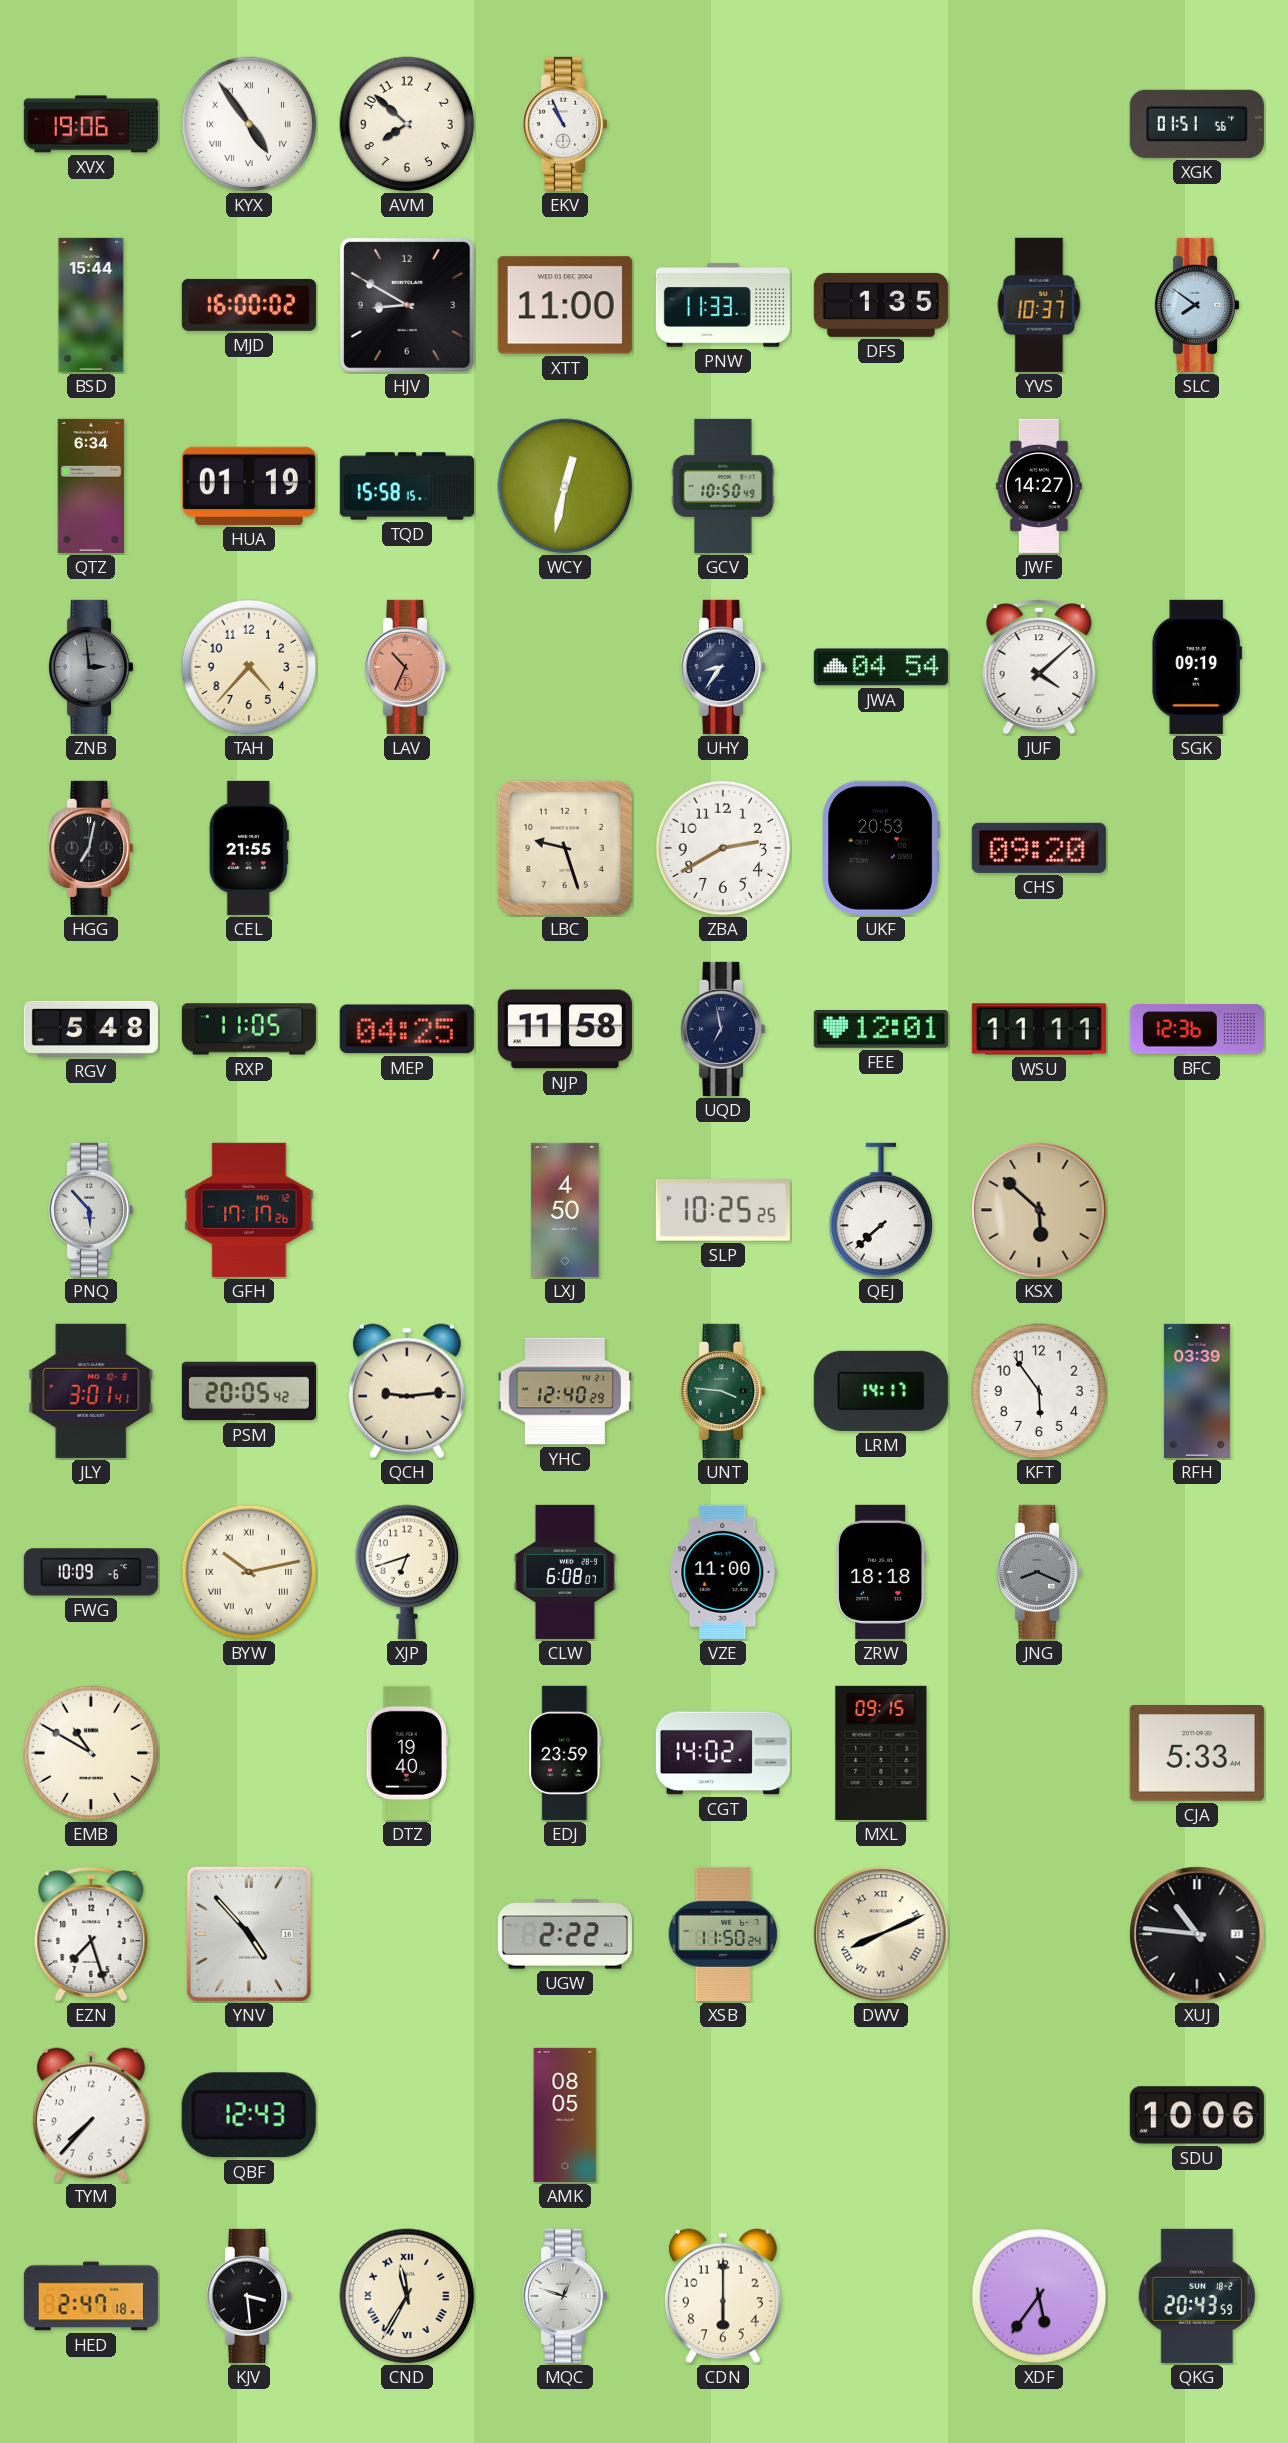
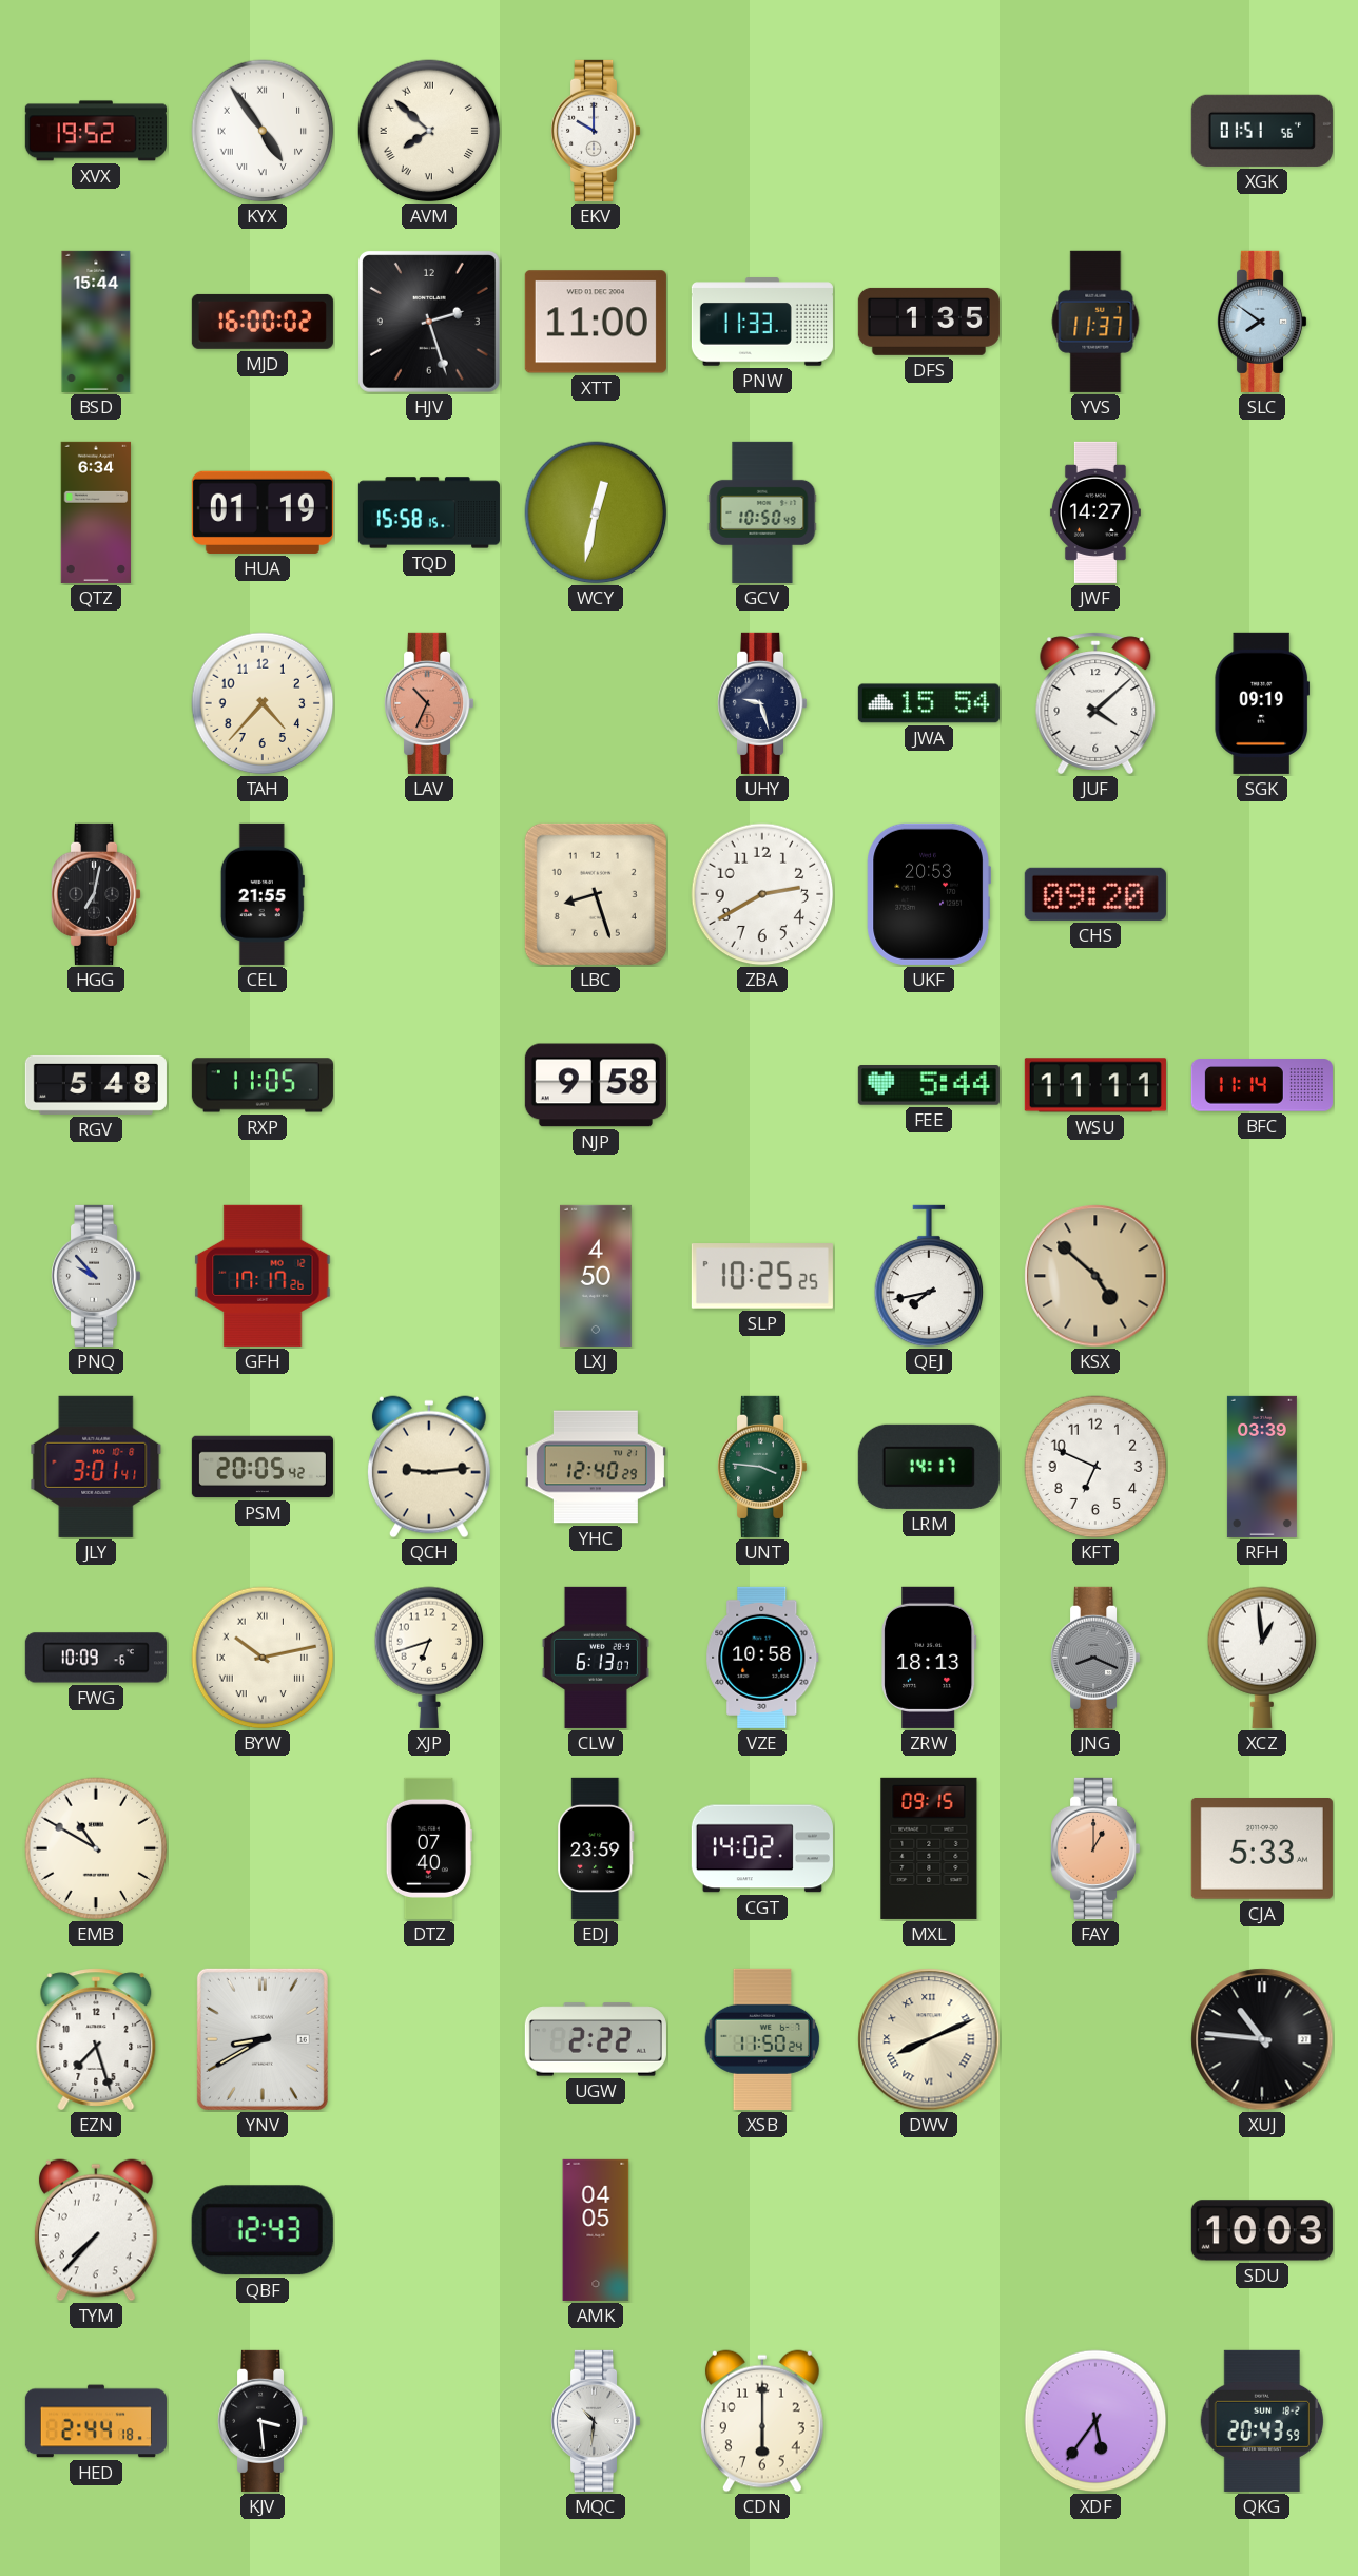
XVX: 19:06 -> 19:52
AVM numerals: Arabic -> Roman
EKV: 10:56 -> 10:00
HJV: 8:50 -> 2:27
YVS: 10:37 -> 11:37
ZNB: 2:59 -> none
UHY: 8:36 -> 9:27
JWA: 04:54 -> 15:54
LBC: 9:27 -> 8:27
MEP: 04:25 -> none
NJP: 11:58 -> 9:58
UQD: 6:58 -> none
FEE: 12:01 -> 5:44
BFC: 12:36 -> 11:14
PNQ: 5:53 -> 9:53
QEJ: 7:38 -> 7:43
KSX: 5:52 -> 4:52
KFT: 5:54 -> 6:49
CLW: 6:08 -> 6:13
VZE: 11:00 -> 10:58
ZRW: 18:18 -> 18:13
XCZ: none -> 12:59
DTZ: 19:40 -> 07:40
FAY: none -> 1:00
YNV: 4:53 -> 8:40
AMK: 08:05 -> 04:05
SDU: 10:06 -> 10:03
HED: 2:47 -> 2:44
CND: 11:35 -> none
MQC: 12:48 -> 10:31
